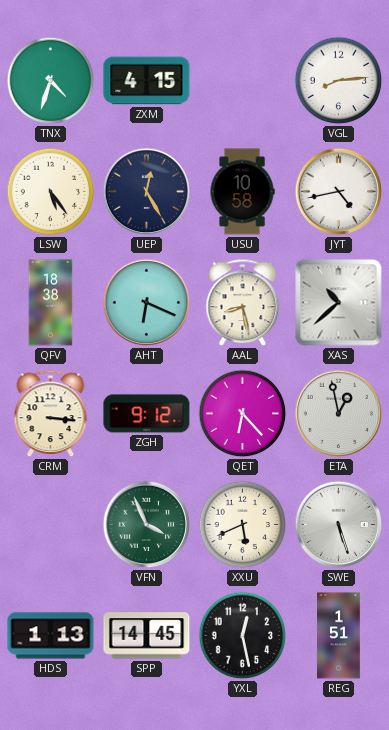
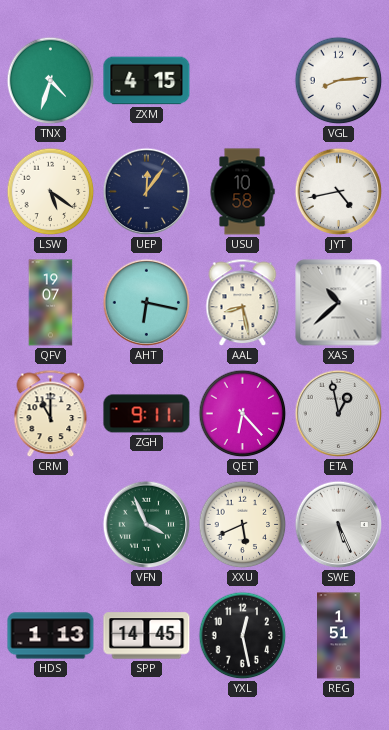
LSW: 5:24 -> 5:21
UEP: 12:25 -> 12:06
QFV: 18:38 -> 19:07
AHT: 6:19 -> 6:17
CRM: 3:16 -> 11:00
ZGH: 9:12 -> 9:11
SWE: 5:27 -> 5:26
